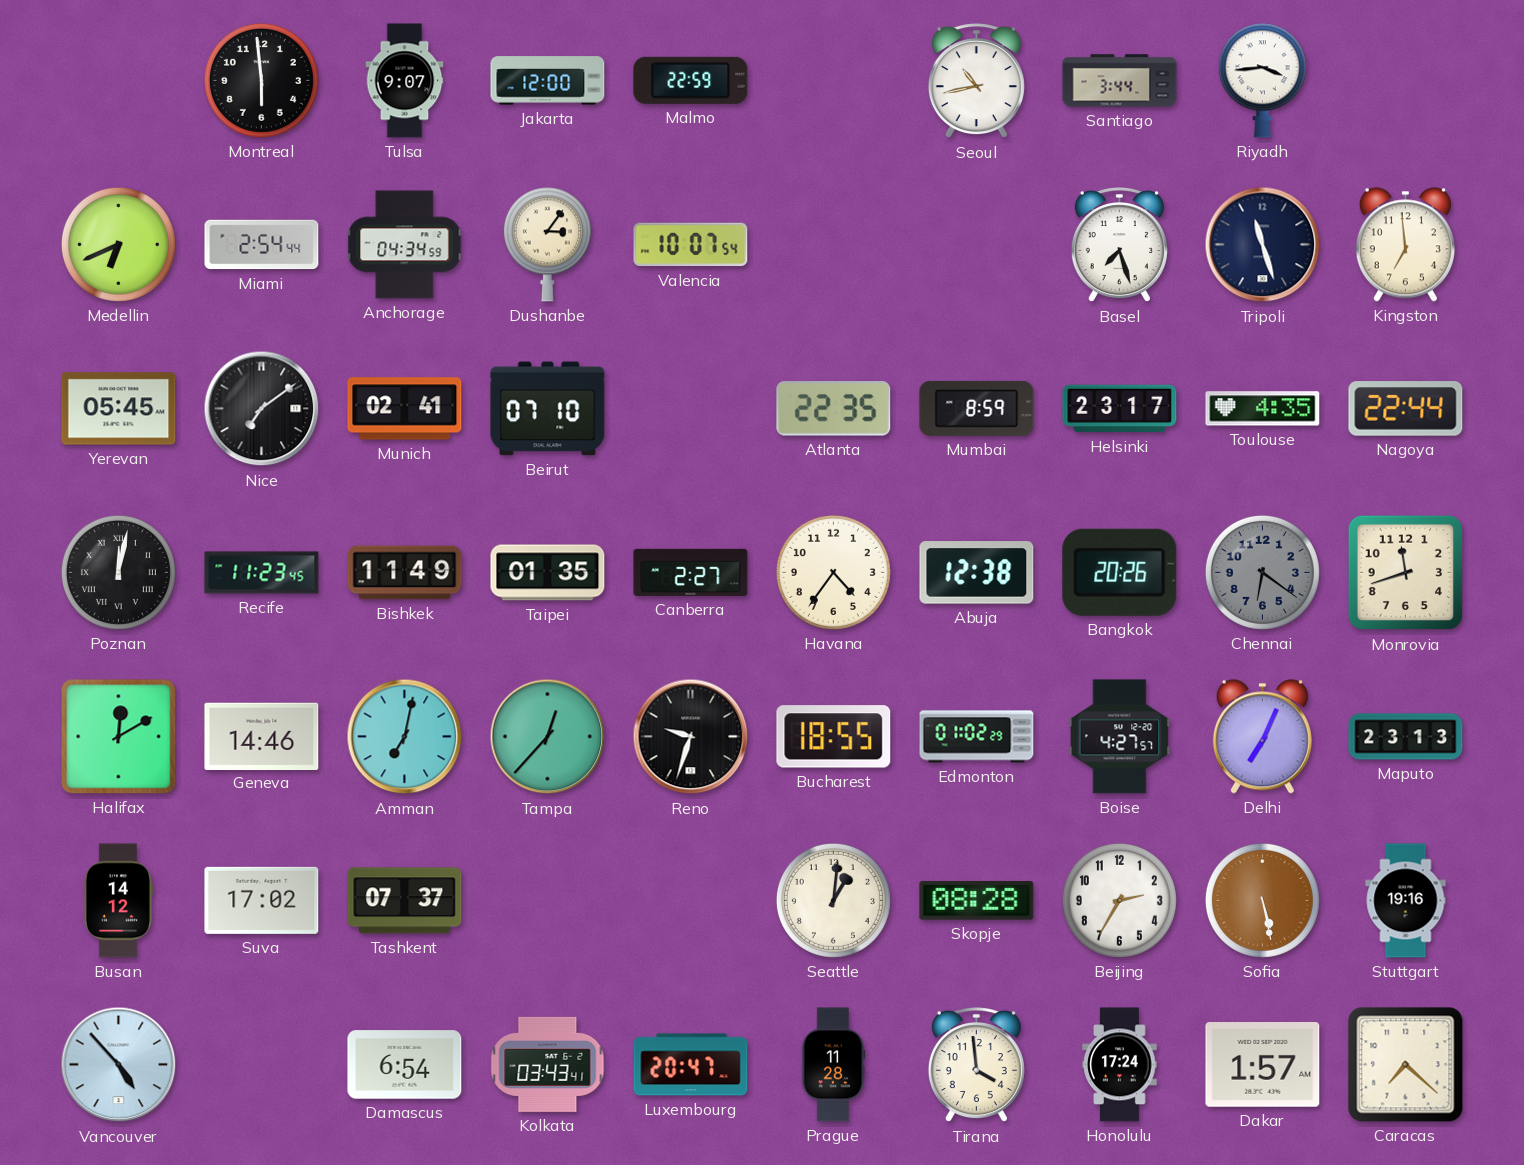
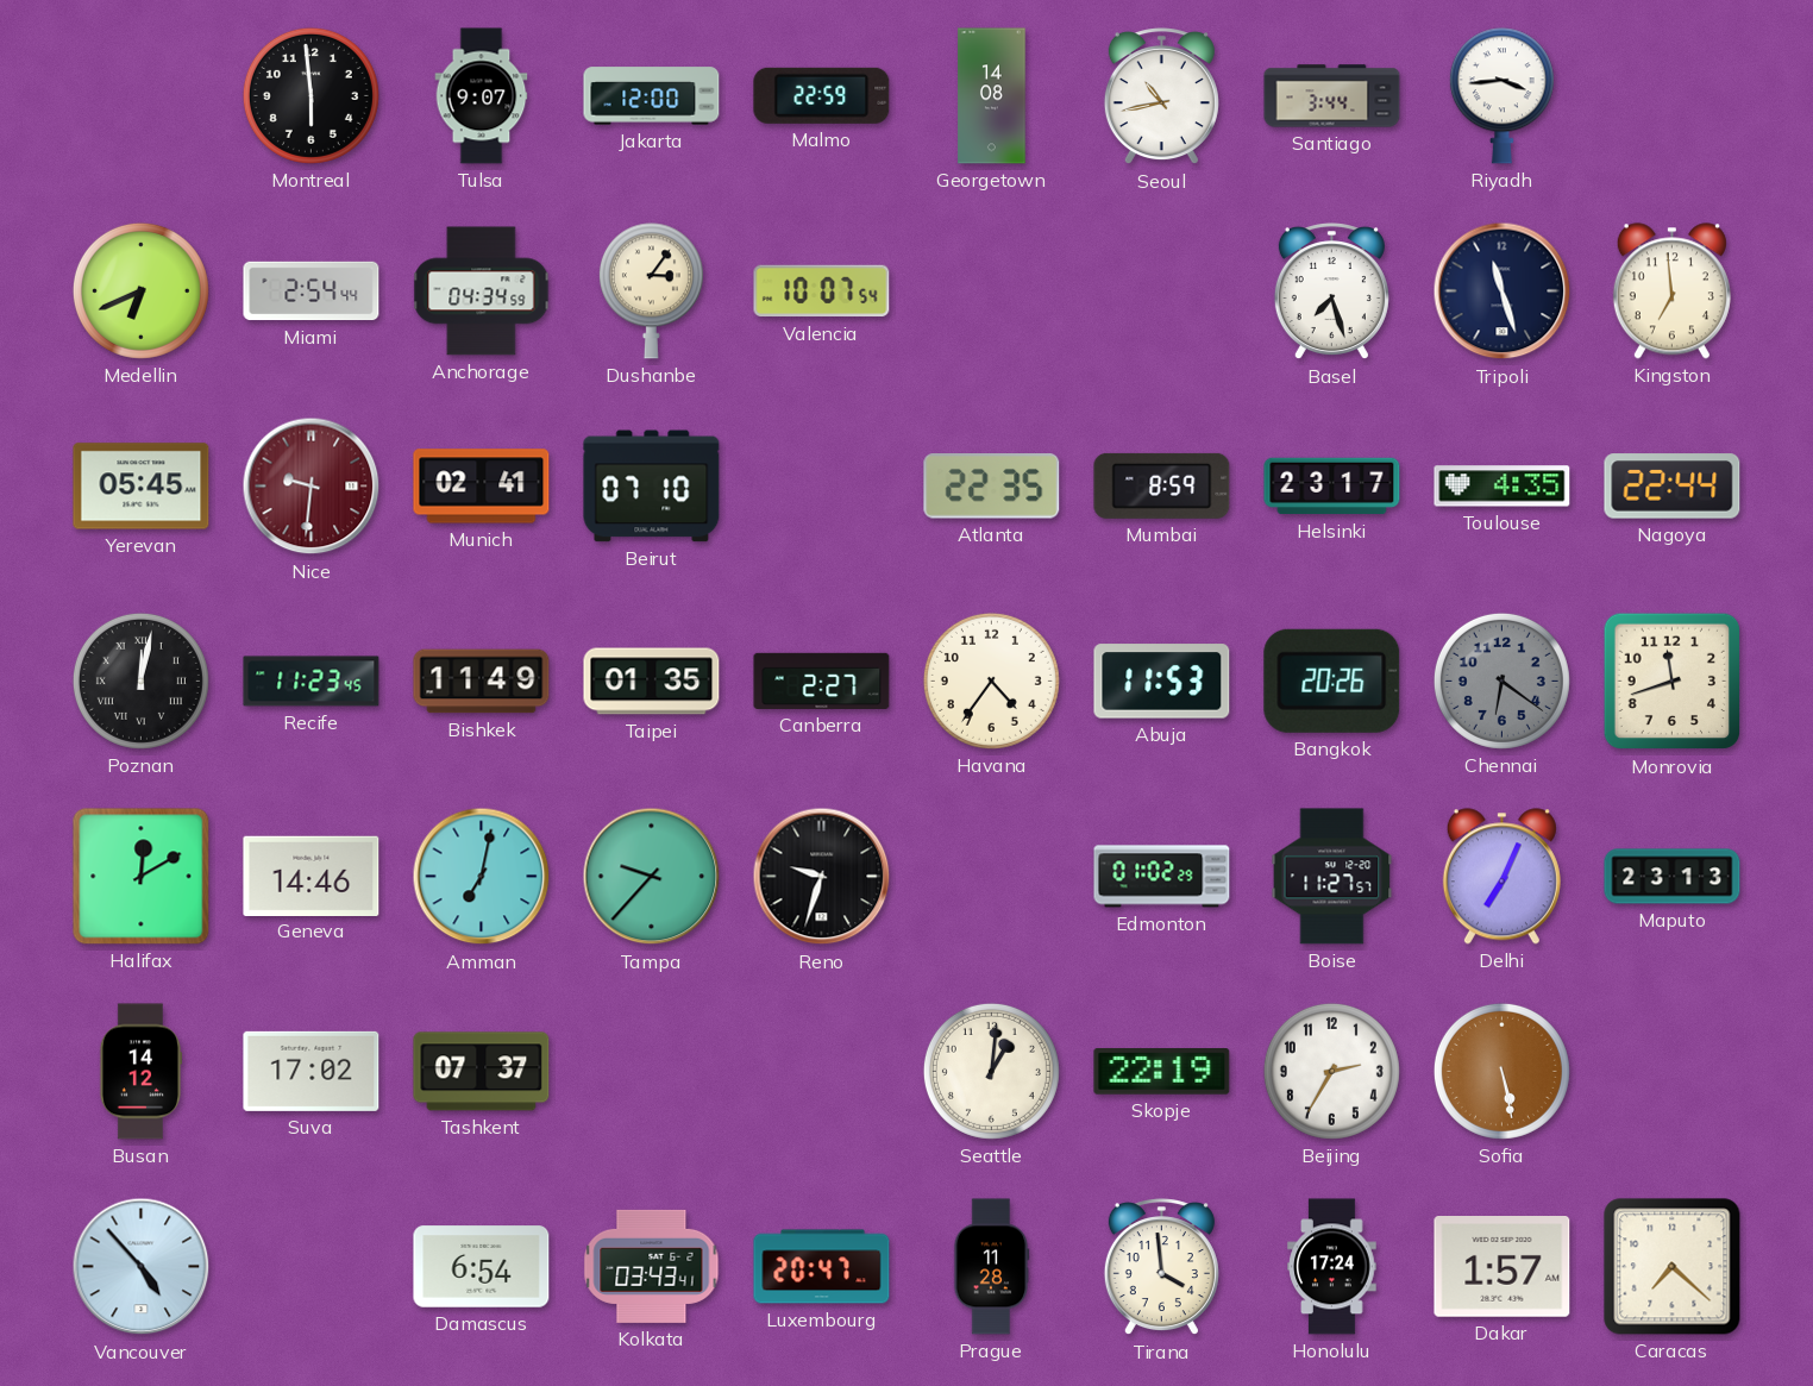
Georgetown: none -> 14:08
Nice: 7:09 -> 9:31
Nice dial: black -> burgundy
Abuja: 12:38 -> 11:53
Tampa: 12:37 -> 9:37
Bucharest: 18:55 -> none
Boise: 4:27 -> 11:27
Skopje: 08:28 -> 22:19
Stuttgart: 19:16 -> none
